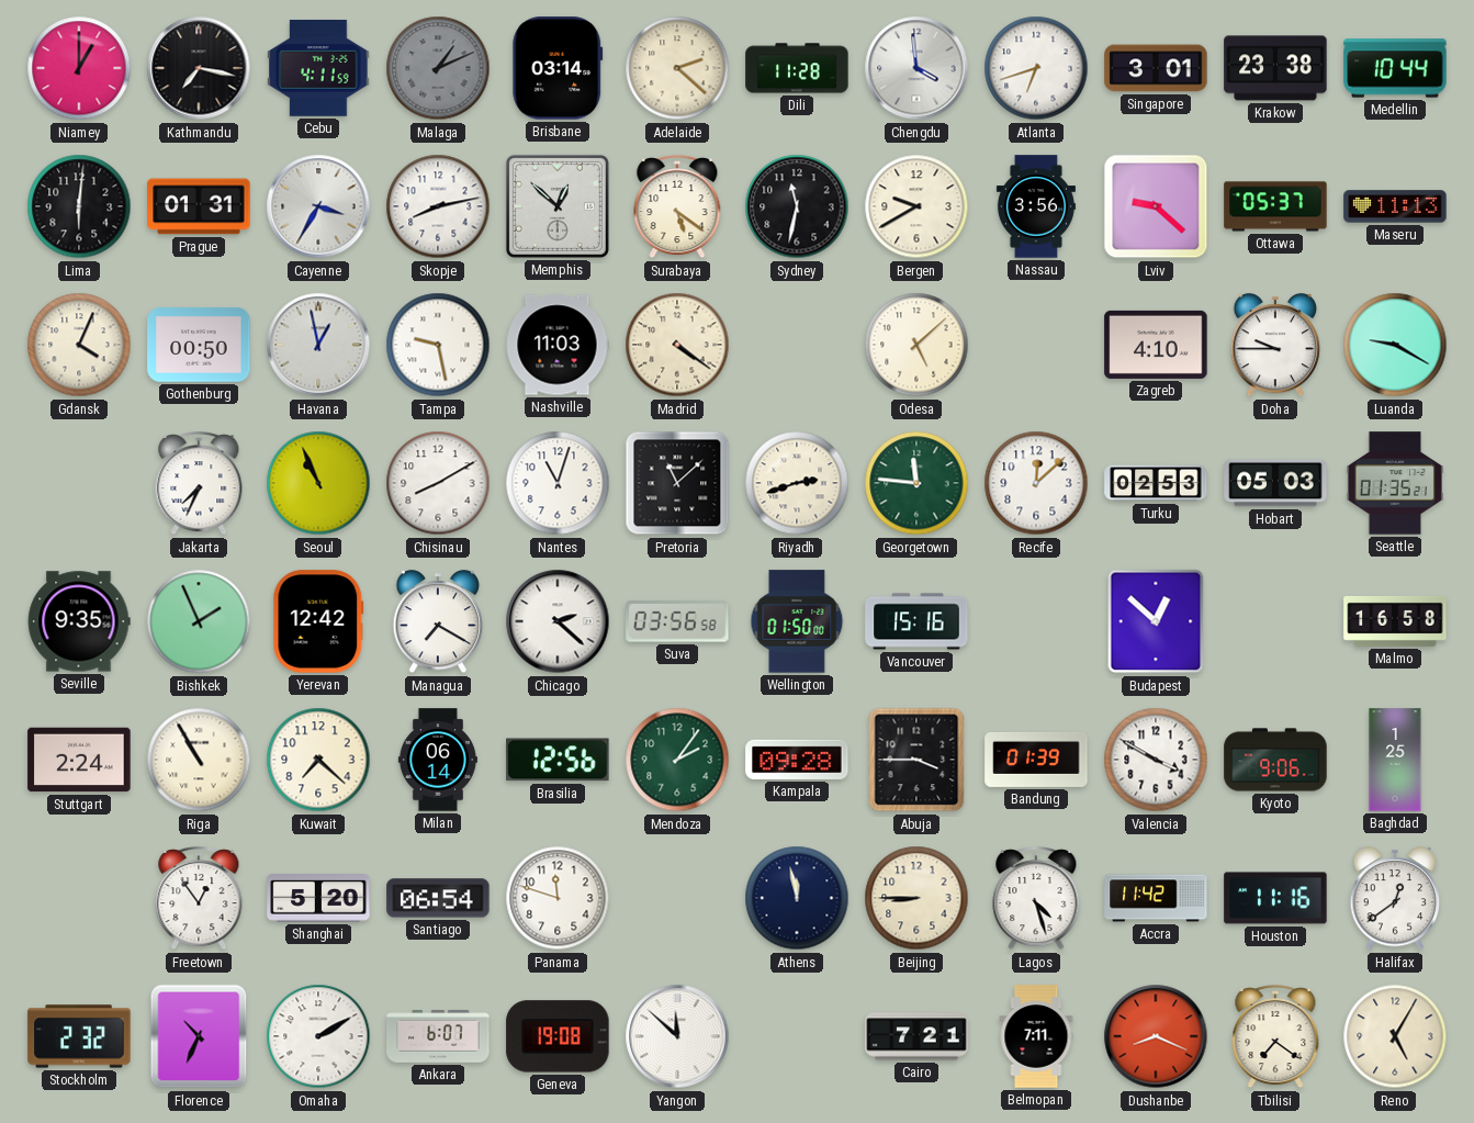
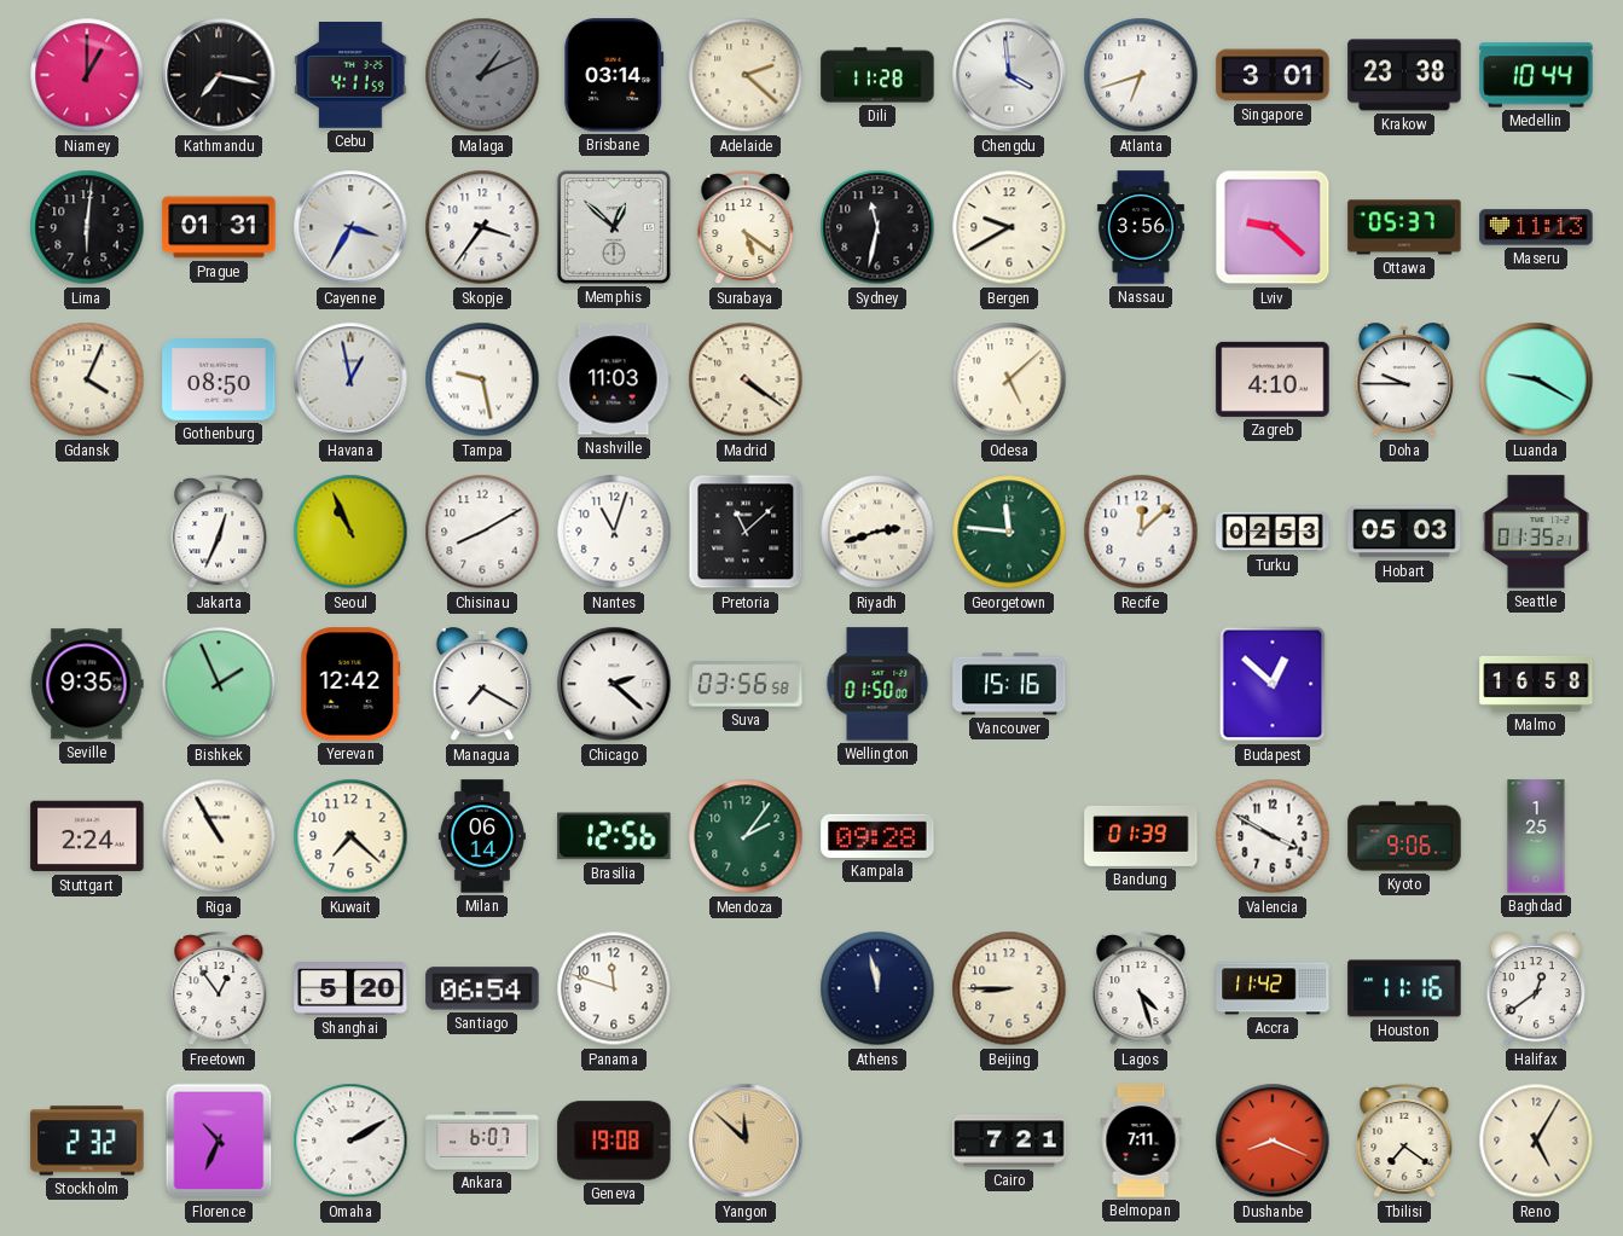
Skopje: 8:13 -> 3:36
Gothenburg: 00:50 -> 08:50
Jakarta: 7:34 -> 12:34
Abuja: 3:45 -> none
Yangon dial: white -> champagne
